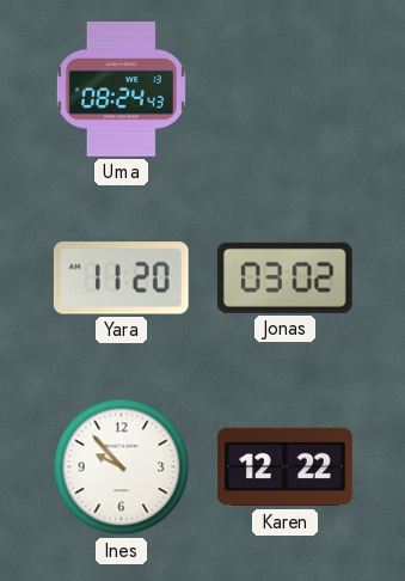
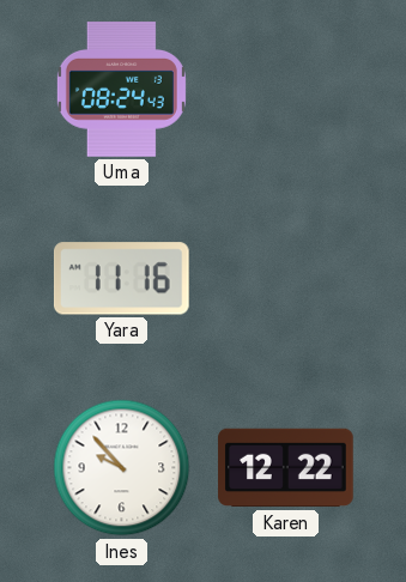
Yara: 11:20 -> 11:16
Jonas: 03:02 -> none
